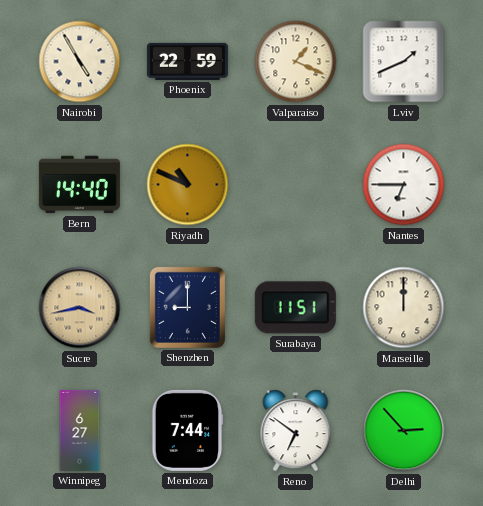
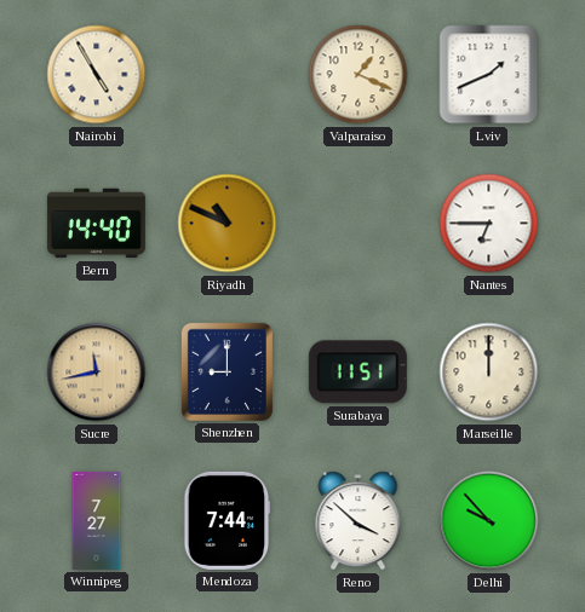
Phoenix: 22:59 -> none
Sucre: 3:43 -> 11:43
Winnipeg: 6:27 -> 7:27
Reno: 6:51 -> 3:52
Delhi: 2:53 -> 9:53
